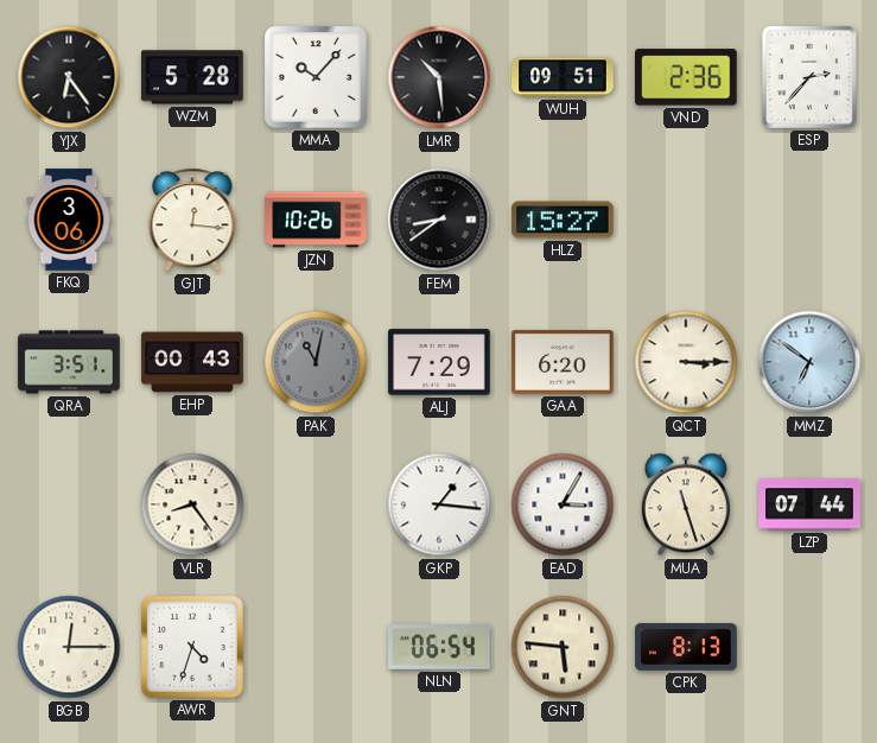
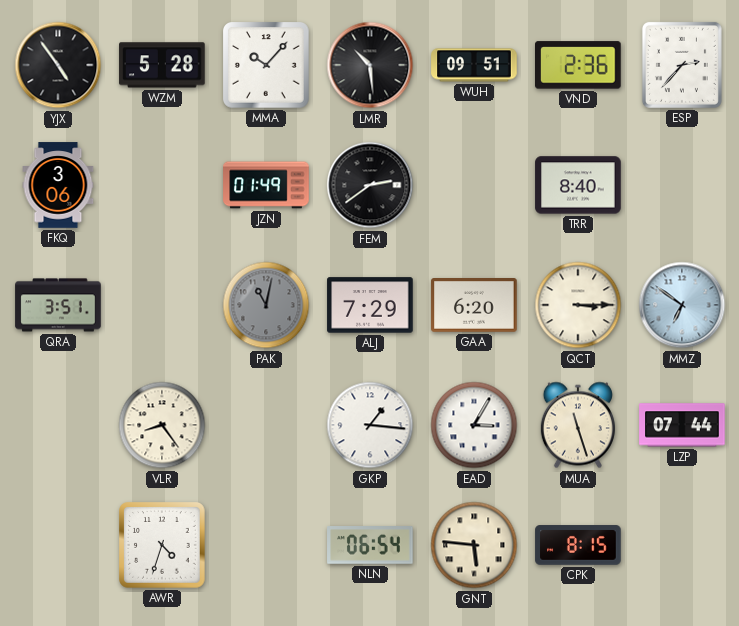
YJX: 6:24 -> 4:54
GJT: 12:16 -> none
JZN: 10:26 -> 01:49
FEM: 8:39 -> 2:39
HLZ: 15:27 -> none
TRR: none -> 8:40
EHP: 00:43 -> none
BGB: 12:15 -> none
CPK: 8:13 -> 8:15
